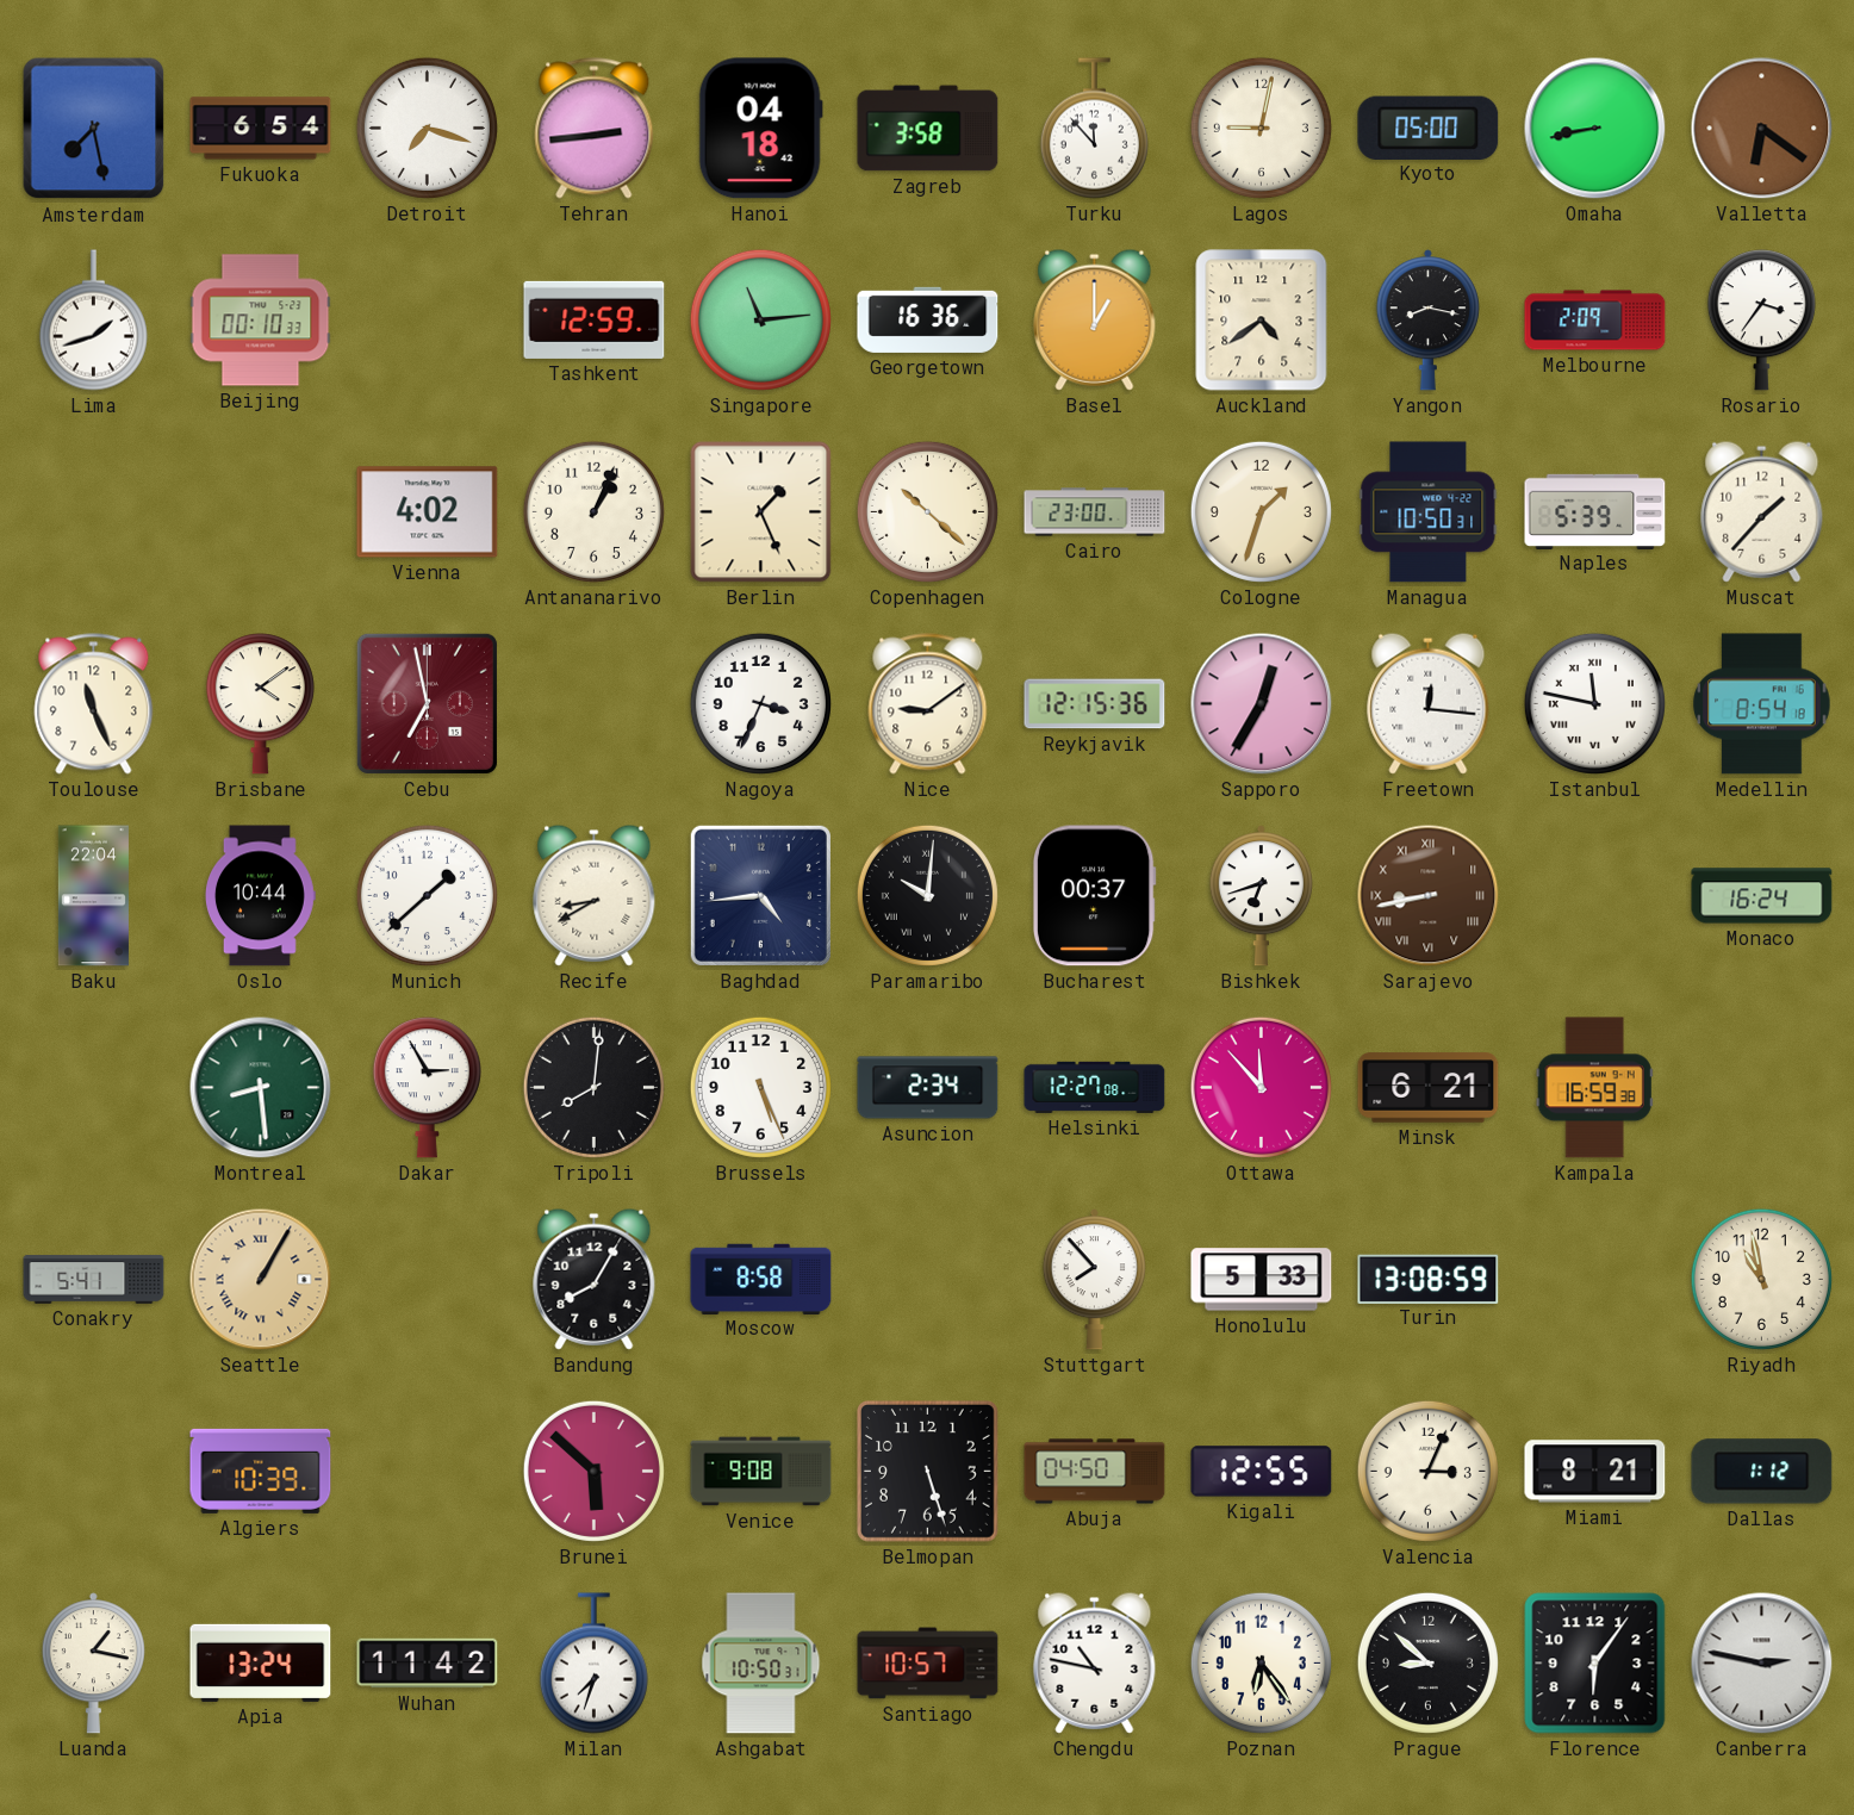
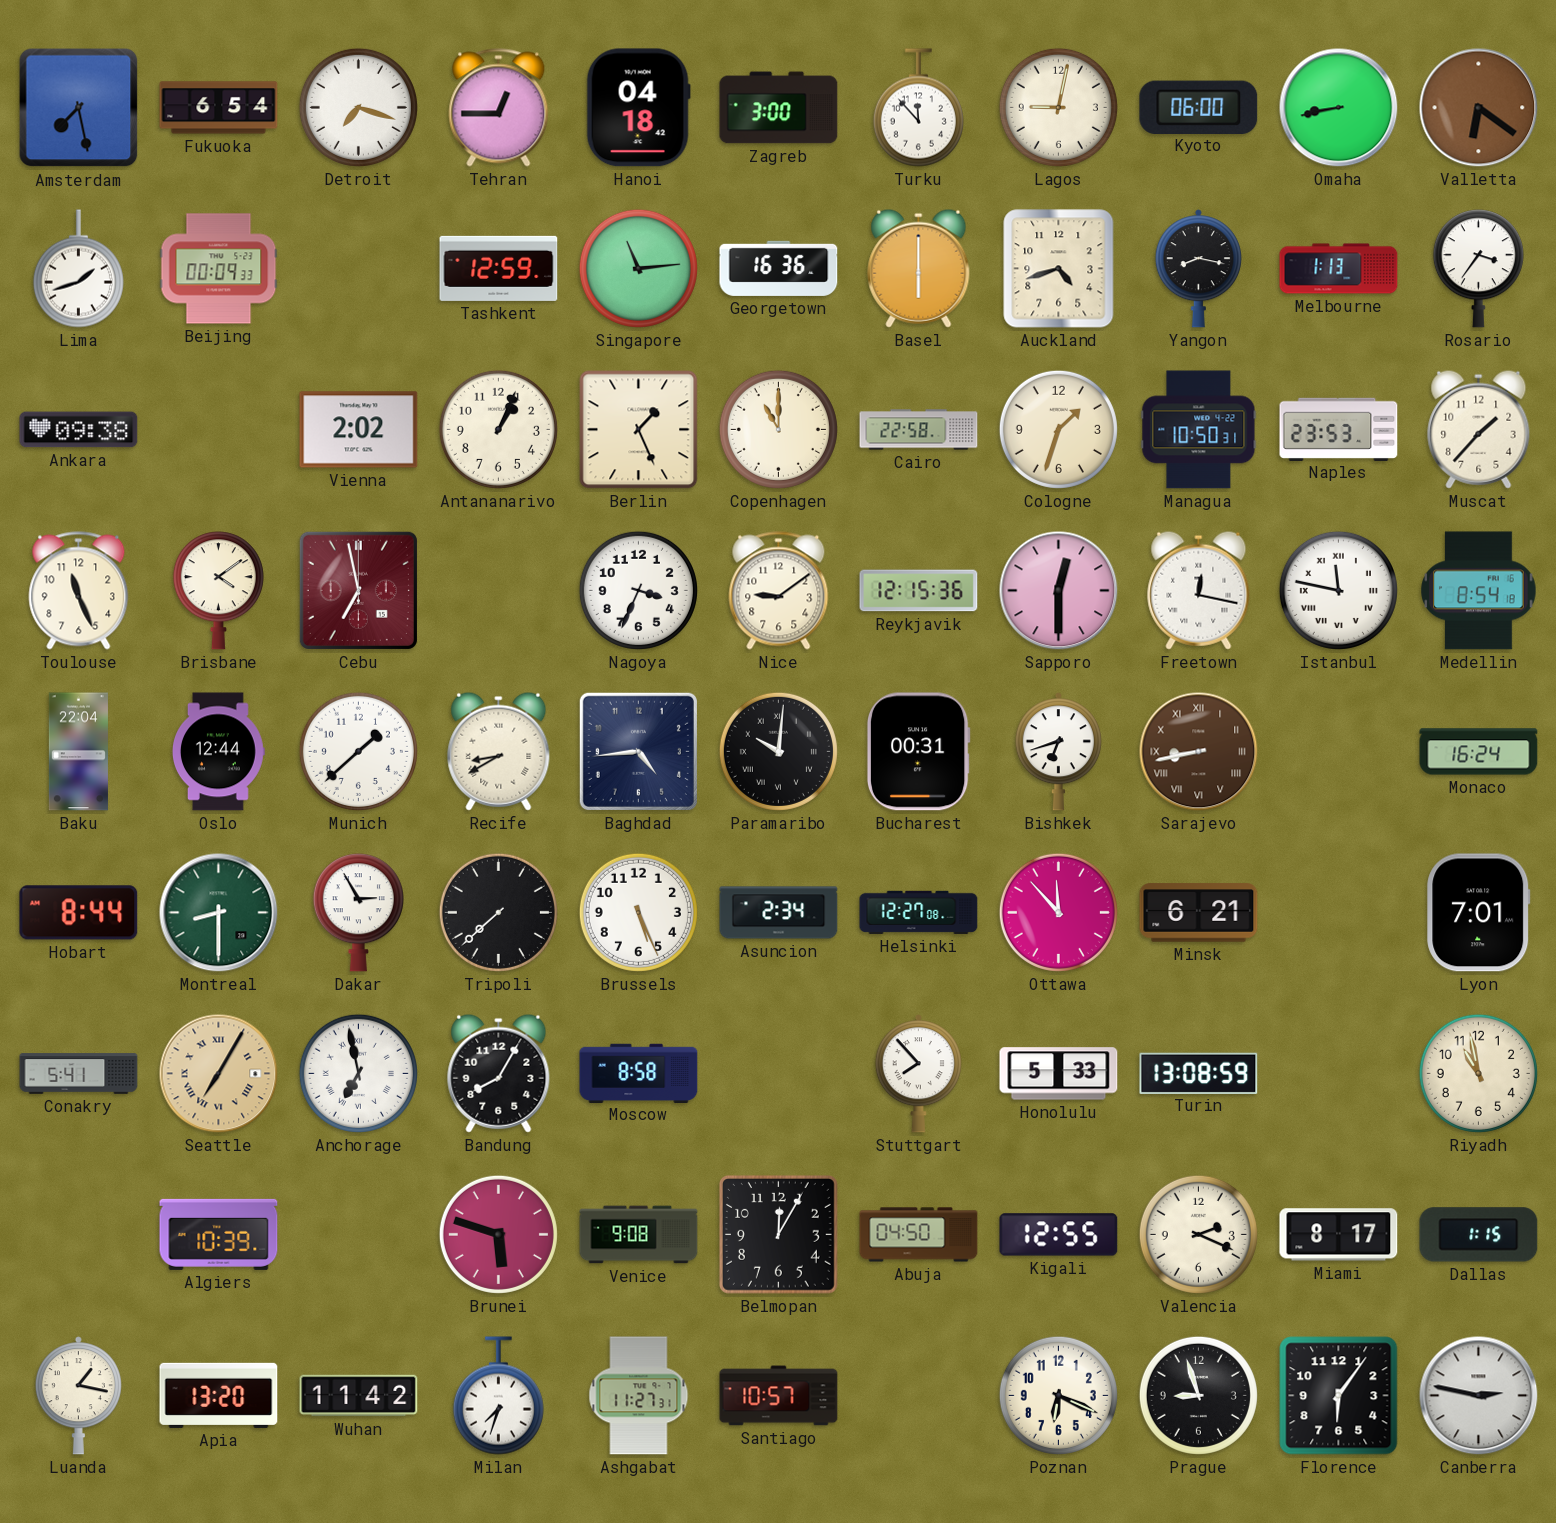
Tehran: 2:44 -> 12:45
Zagreb: 3:58 -> 3:00
Kyoto: 05:00 -> 06:00
Beijing: 00:10 -> 00:09
Basel: 1:00 -> 6:00
Auckland: 4:39 -> 4:42
Melbourne: 2:09 -> 1:13
Ankara: none -> 09:38
Vienna: 4:02 -> 2:02
Copenhagen: 10:22 -> 11:00
Cairo: 23:00 -> 22:58
Naples: 5:39 -> 23:53
Sapporo: 12:35 -> 12:30
Freetown: 12:16 -> 12:17
Oslo: 10:44 -> 12:44
Bucharest: 00:37 -> 00:31
Hobart: none -> 8:44
Montreal: 8:29 -> 8:30
Tripoli: 8:01 -> 7:38
Kampala: 16:59 -> none
Lyon: none -> 7:01
Seattle: 1:05 -> 7:05
Anchorage: none -> 6:58
Brunei: 5:52 -> 5:48
Belmopan: 5:27 -> 12:05
Valencia: 3:04 -> 2:19
Miami: 8:21 -> 8:17
Dallas: 1:12 -> 1:15
Apia: 13:24 -> 13:20
Ashgabat: 10:50 -> 11:27
Chengdu: 10:47 -> none
Poznan: 6:24 -> 6:19
Prague: 8:52 -> 8:57
